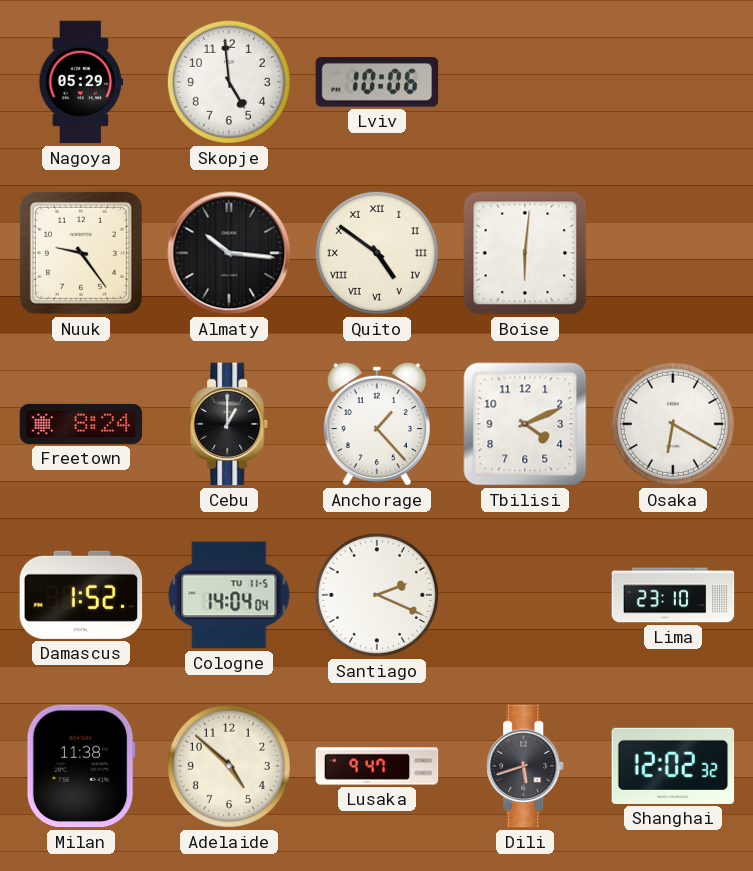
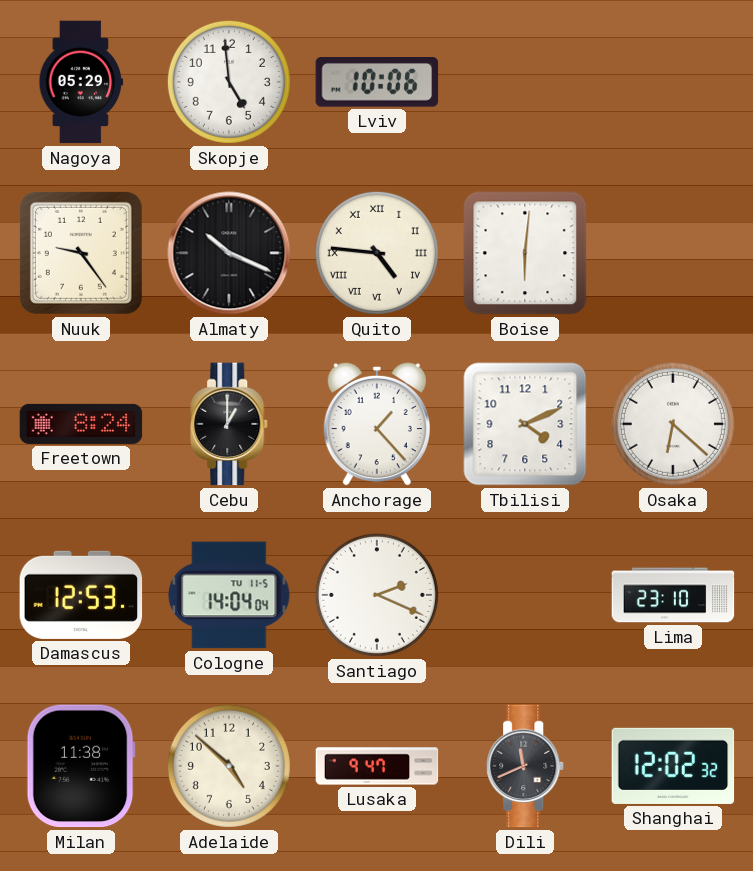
Almaty: 10:16 -> 10:19
Quito: 4:51 -> 4:46
Osaka: 6:20 -> 6:22
Damascus: 1:52 -> 12:53
Dili: 5:42 -> 11:41
